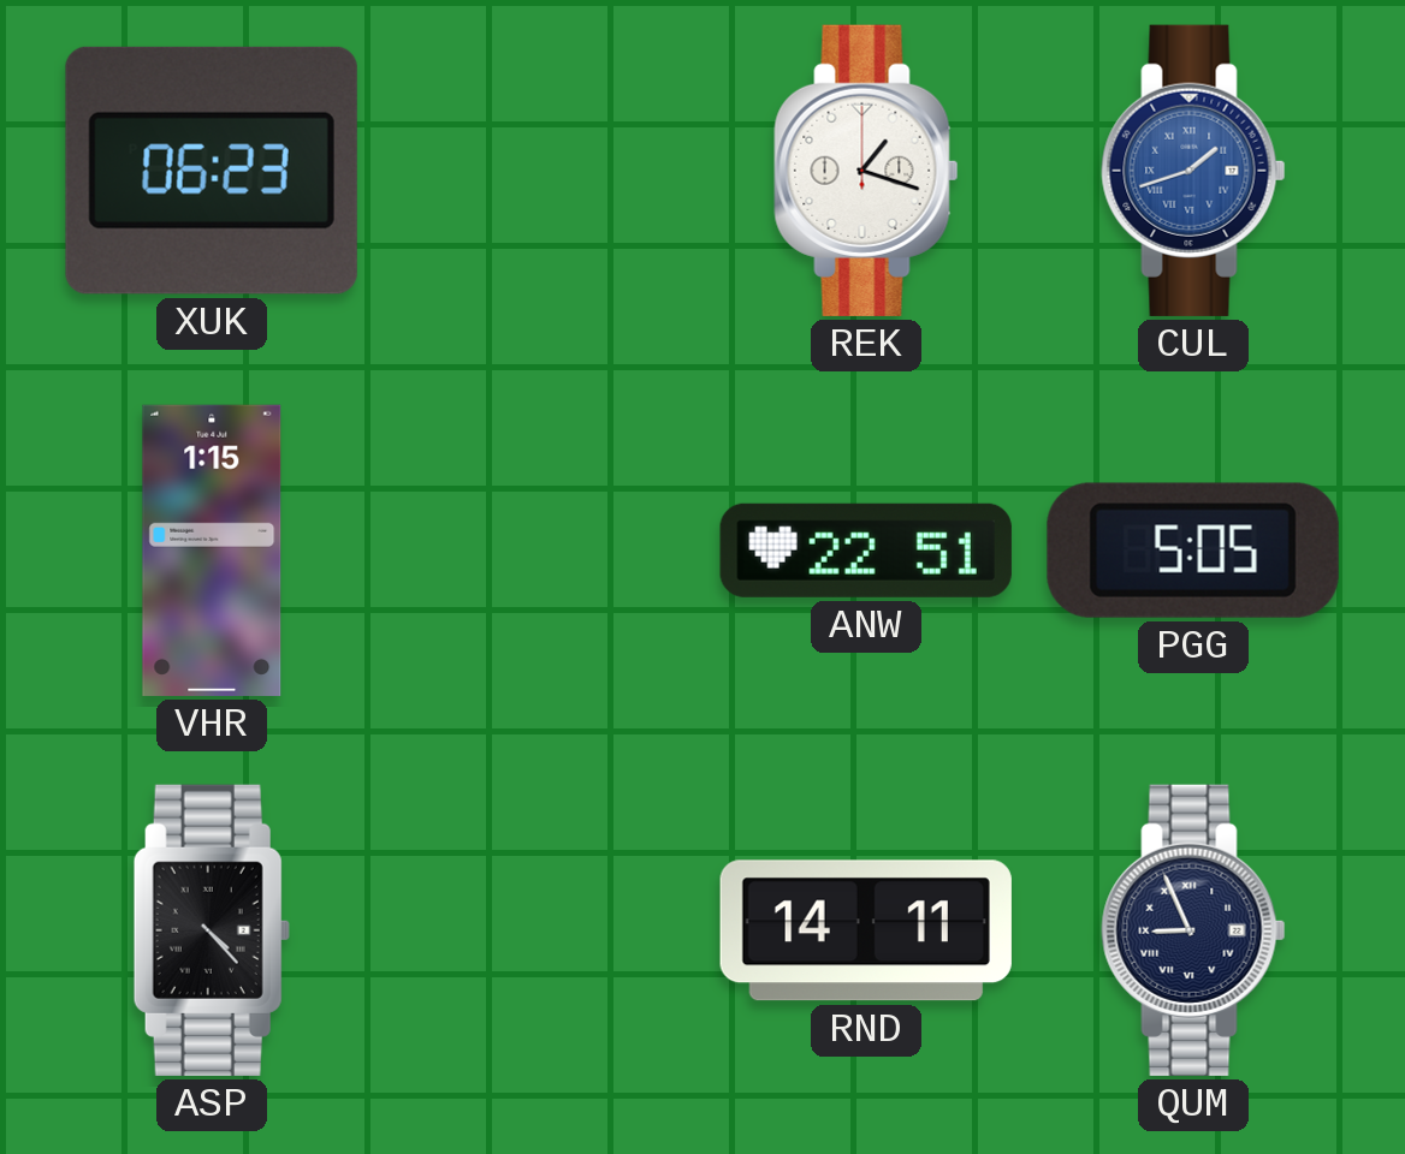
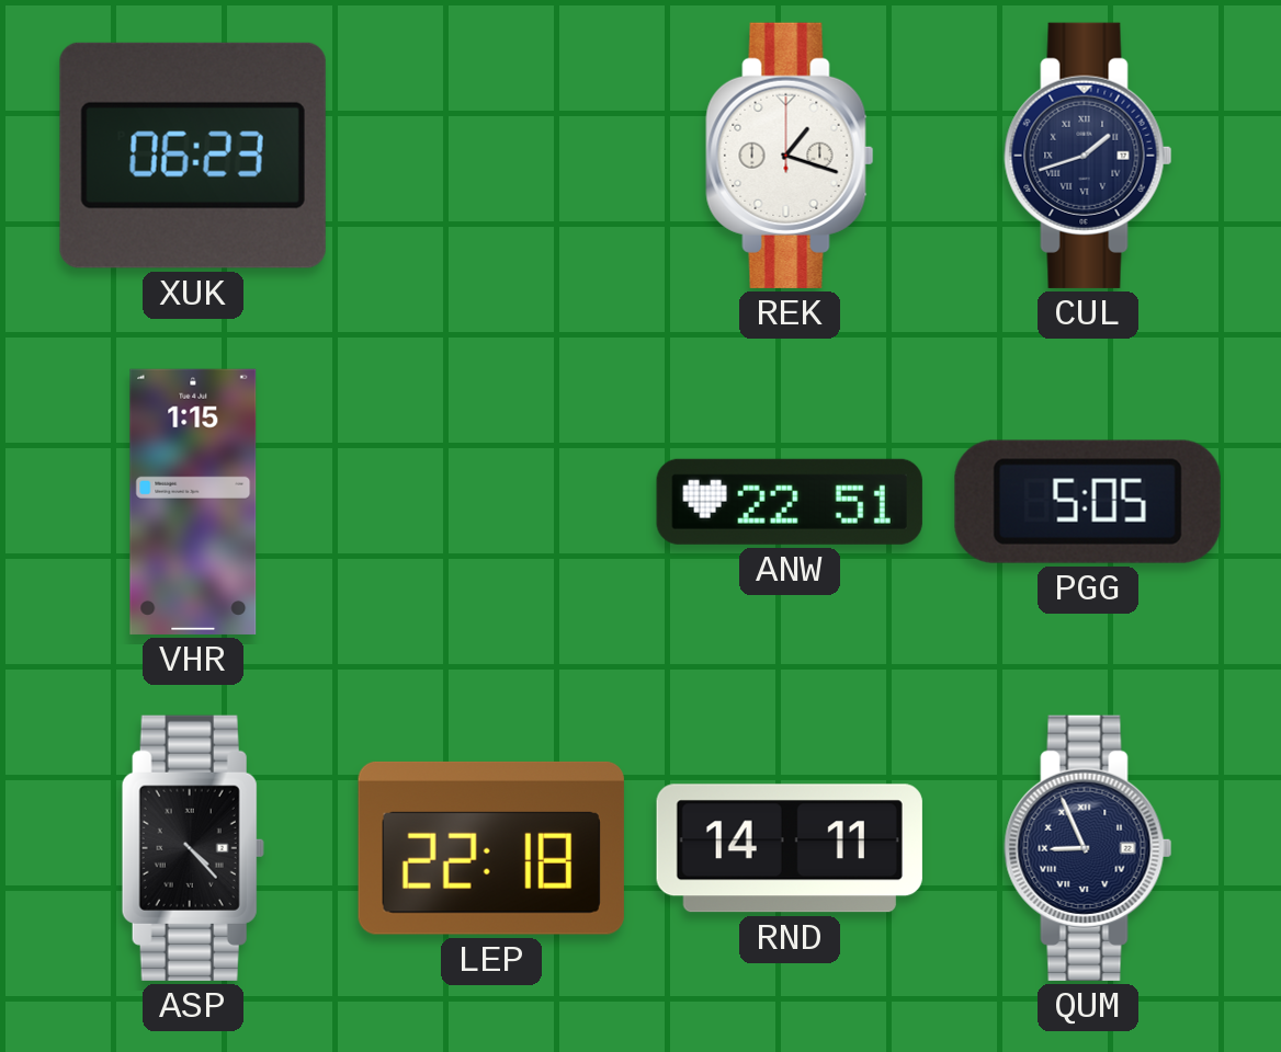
CUL dial: blue -> navy
LEP: none -> 22:18
